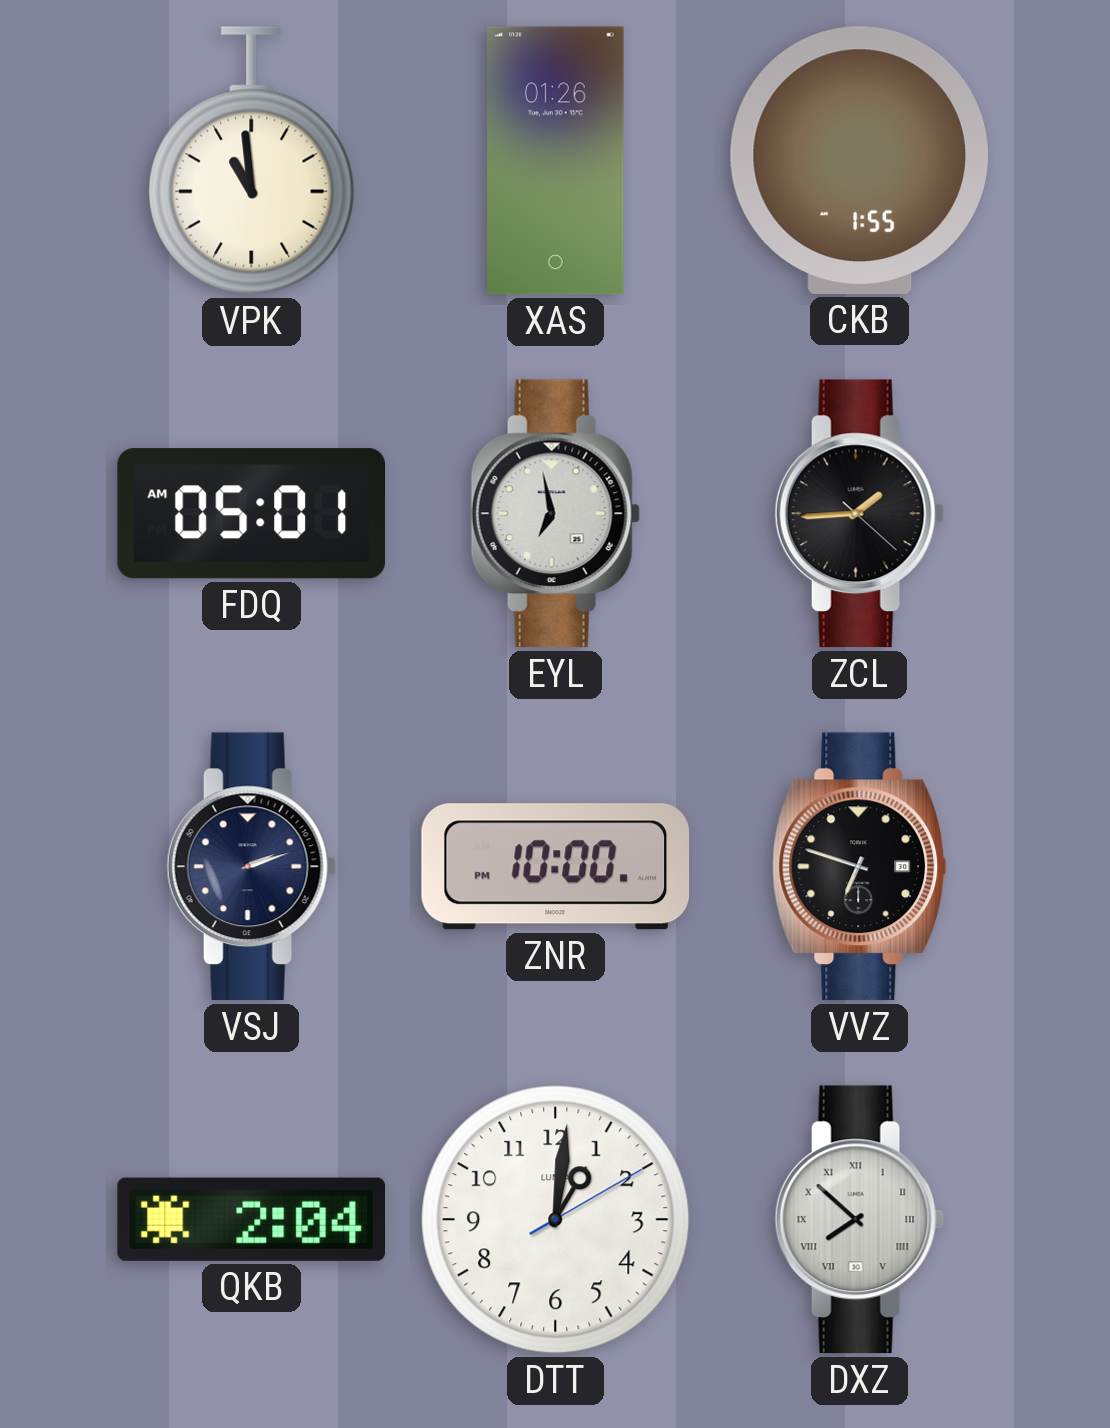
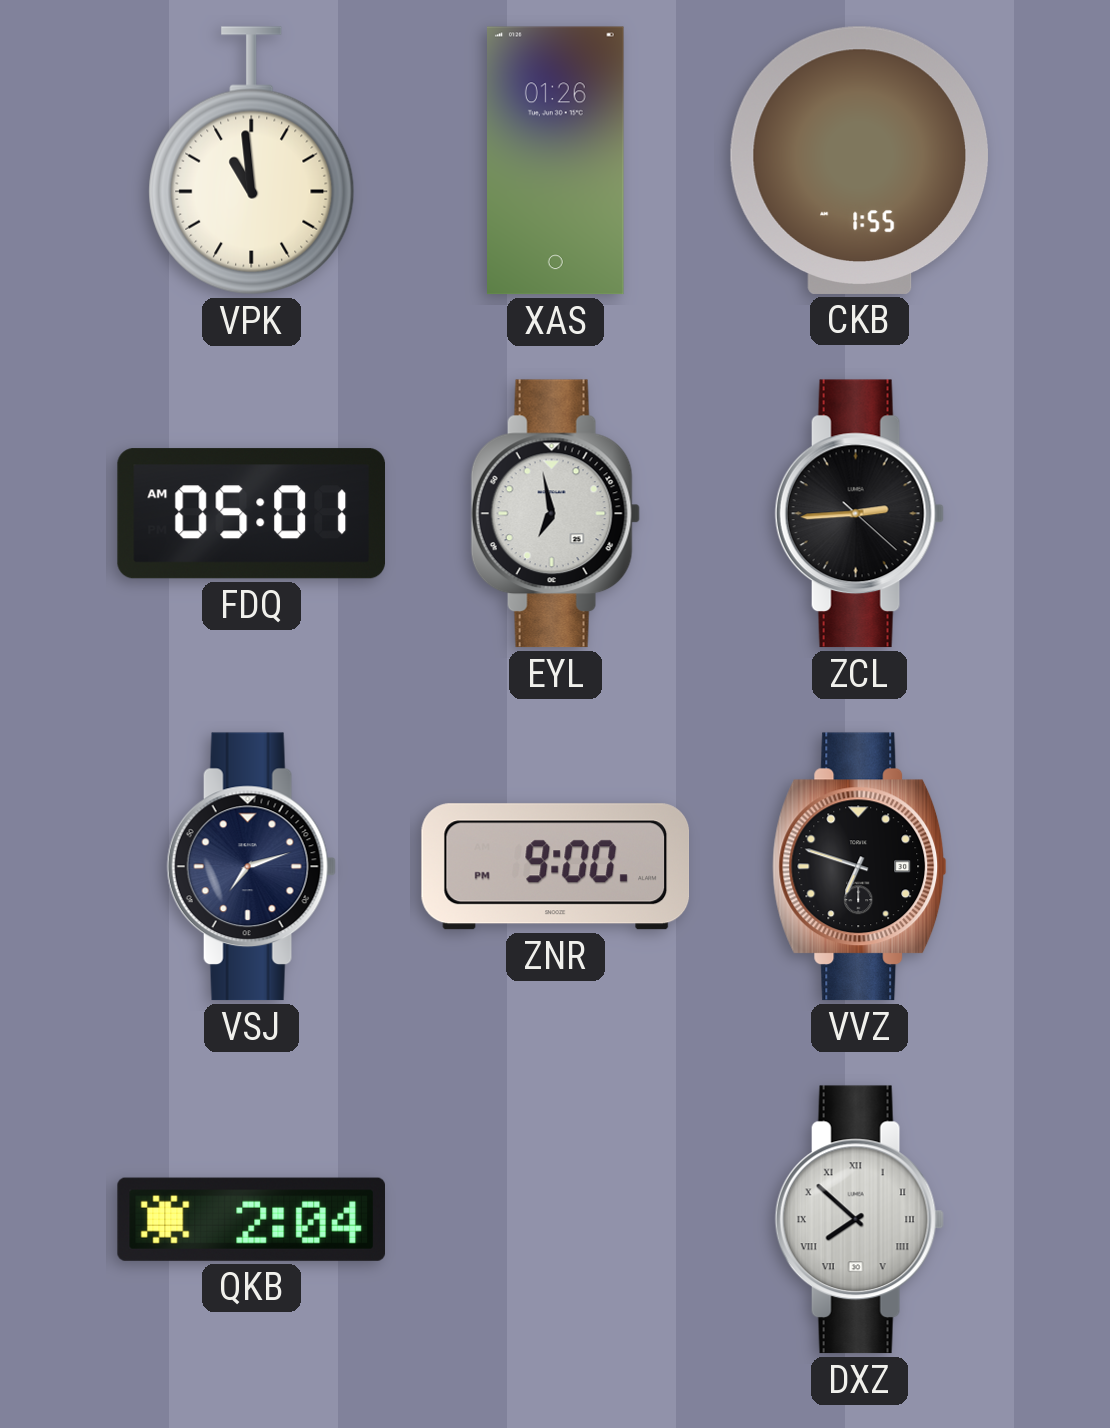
ZCL: 1:44 -> 2:44
VSJ: 2:12 -> 7:12
ZNR: 10:00 -> 9:00
DTT: 1:01 -> none
